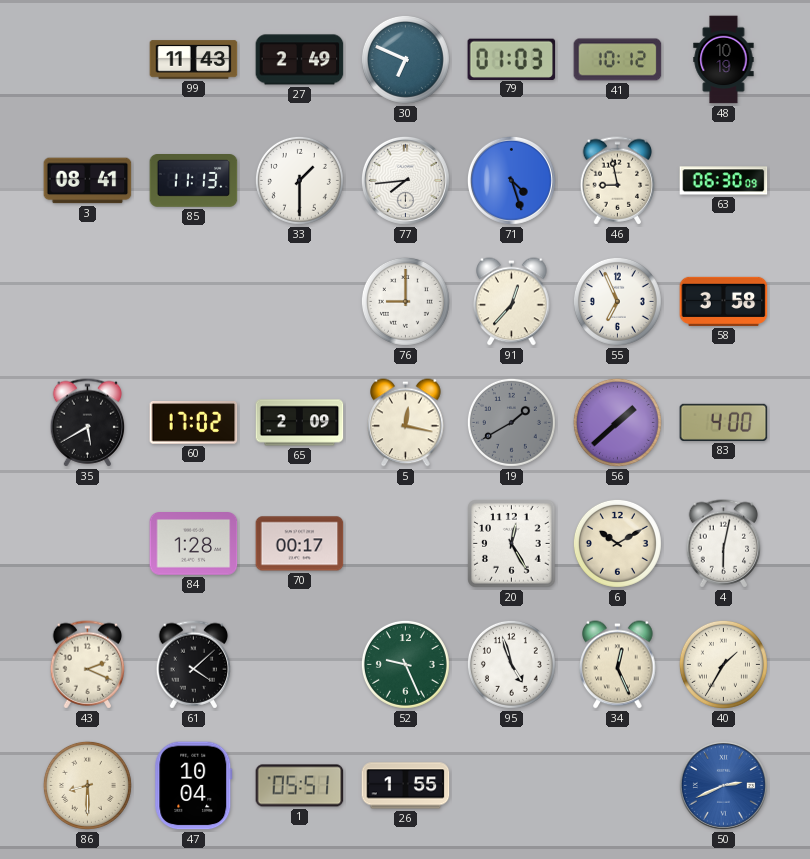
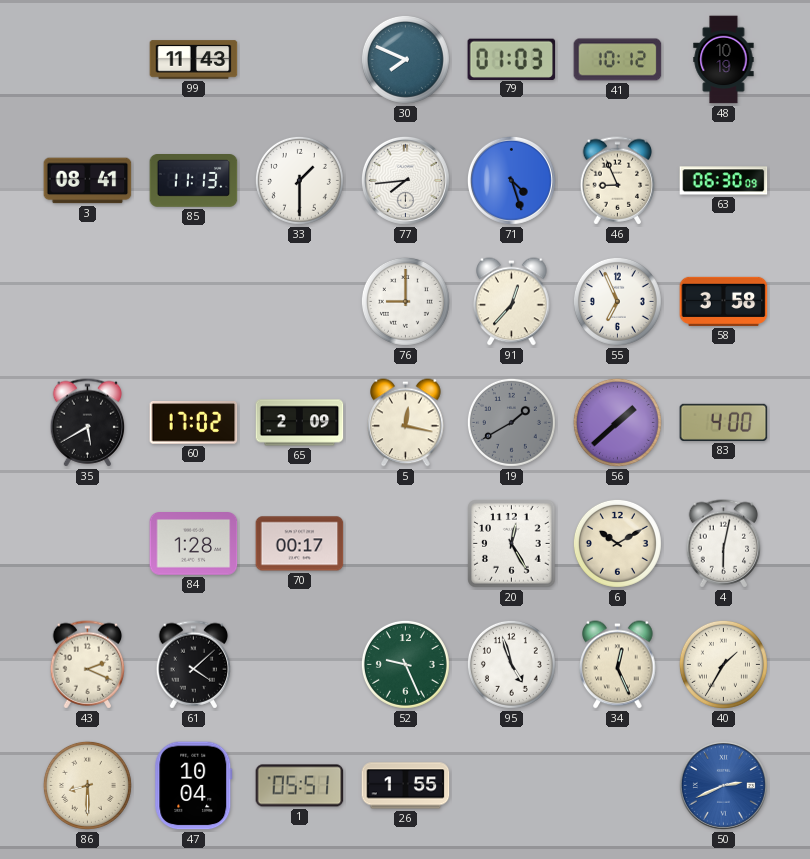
27: 2:49 -> none
30: 6:49 -> 7:49
46: 8:58 -> 8:56
